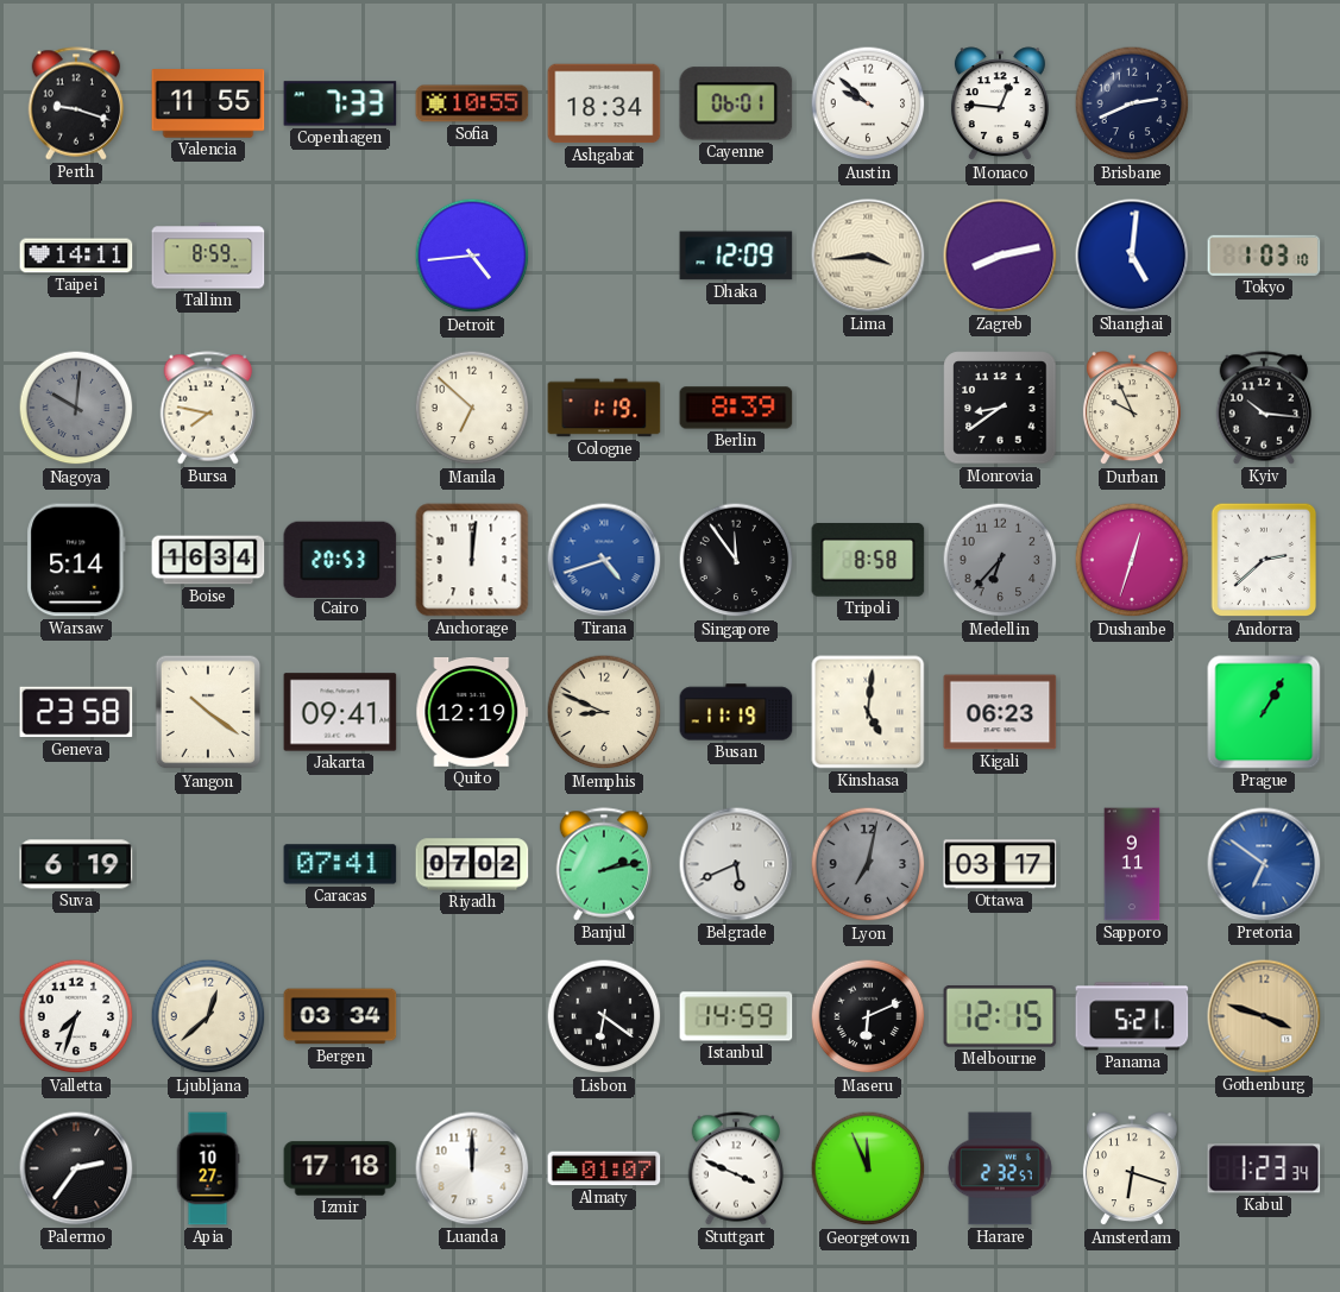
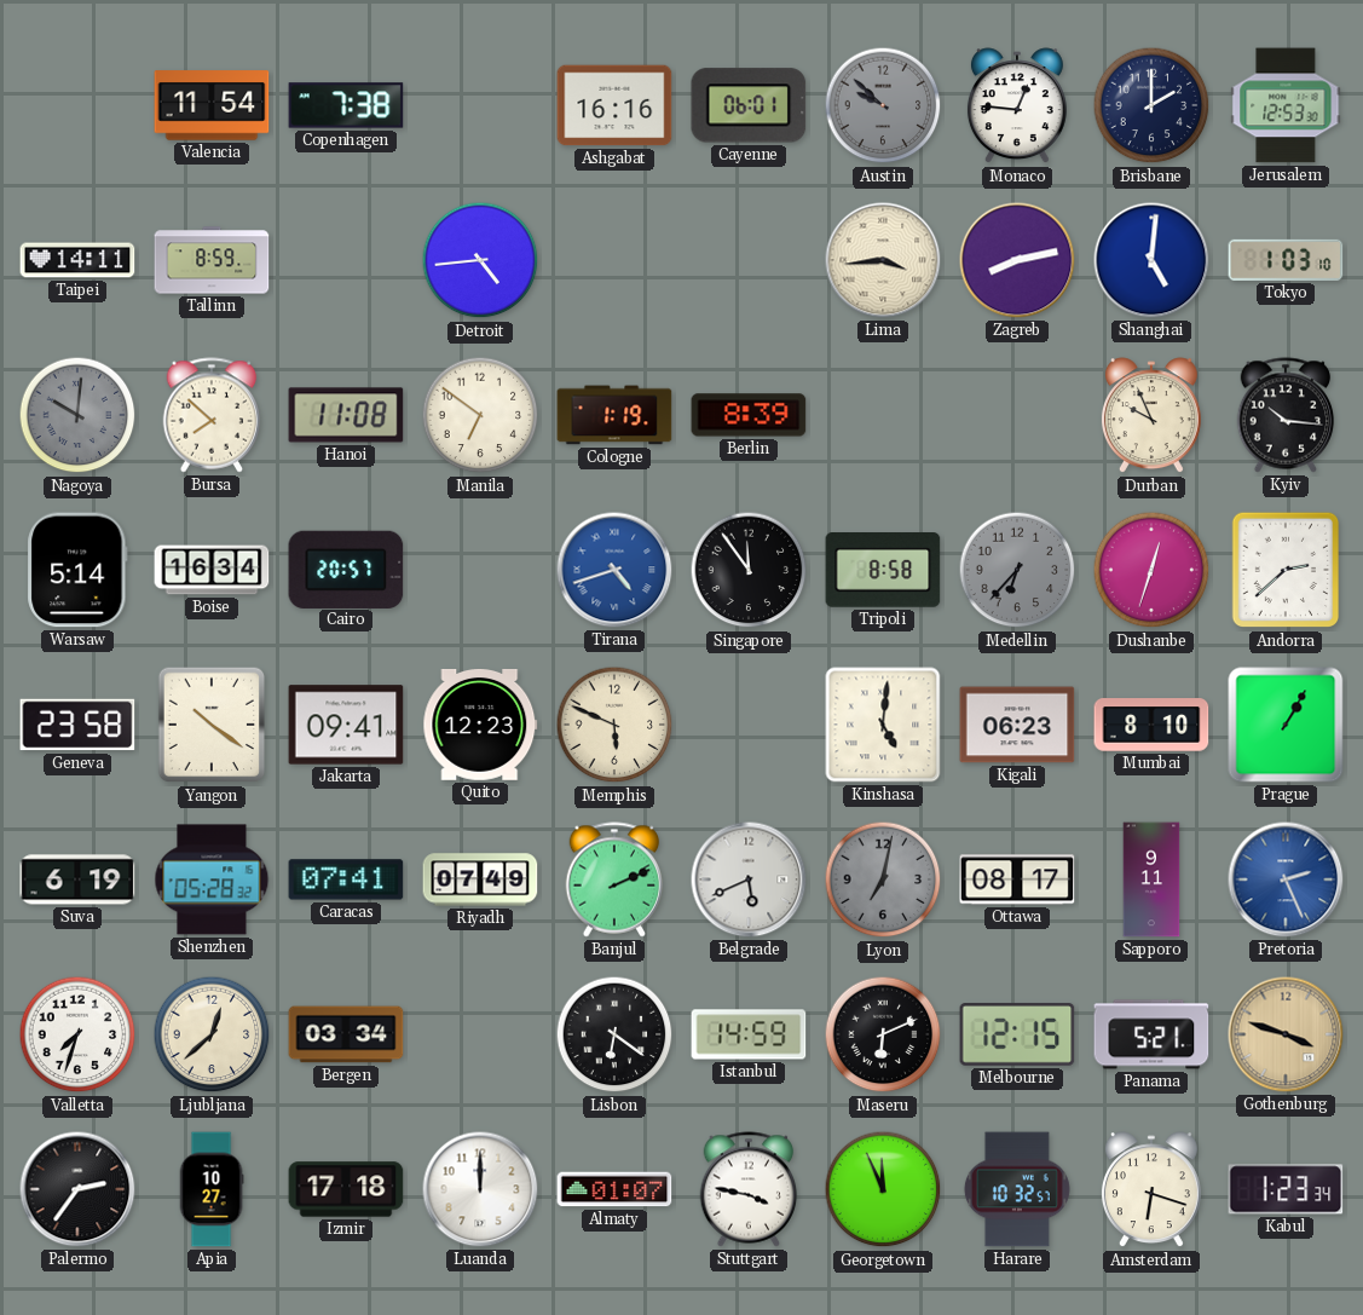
Perth: 9:18 -> none
Valencia: 11:55 -> 11:54
Copenhagen: 7:33 -> 7:38
Sofia: 10:55 -> none
Ashgabat: 18:34 -> 16:16
Austin dial: white -> grey
Brisbane: 2:41 -> 2:00
Jerusalem: none -> 12:53
Dhaka: 12:09 -> none
Bursa: 7:47 -> 7:52
Hanoi: none -> 11:08
Manila: 6:52 -> 6:51
Monrovia: 8:39 -> none
Cairo: 20:53 -> 20:57
Anchorage: 12:01 -> none
Quito: 12:19 -> 12:23
Memphis: 8:49 -> 5:49
Busan: 11:19 -> none
Mumbai: none -> 8:10
Shenzhen: none -> 05:28
Riyadh: 07:02 -> 07:49
Banjul: 2:13 -> 2:11
Ottawa: 03:17 -> 08:17
Pretoria: 6:51 -> 2:26
Stuttgart: 3:49 -> 3:47
Harare: 2:32 -> 10:32
